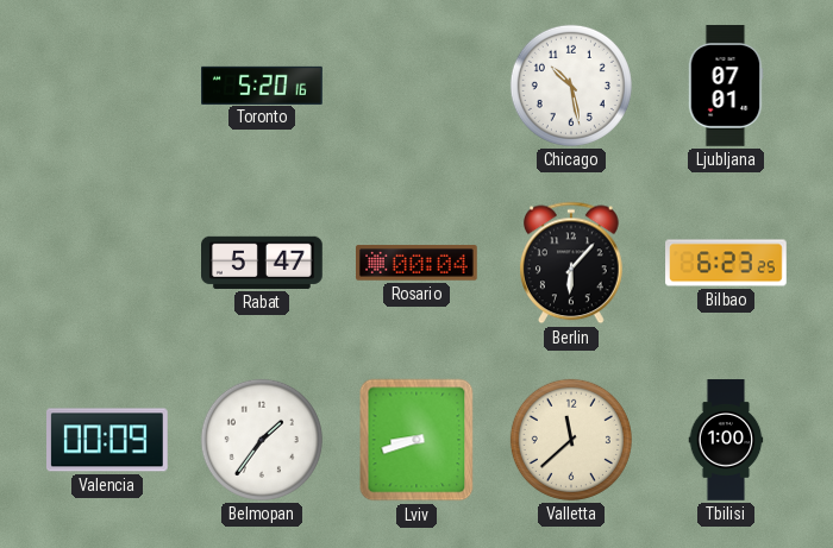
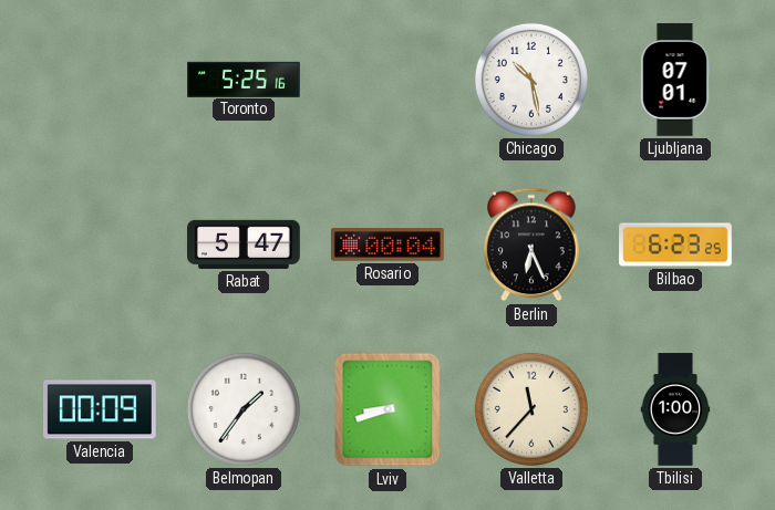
Toronto: 5:20 -> 5:25
Berlin: 6:07 -> 6:26
Valletta: 11:38 -> 11:37
